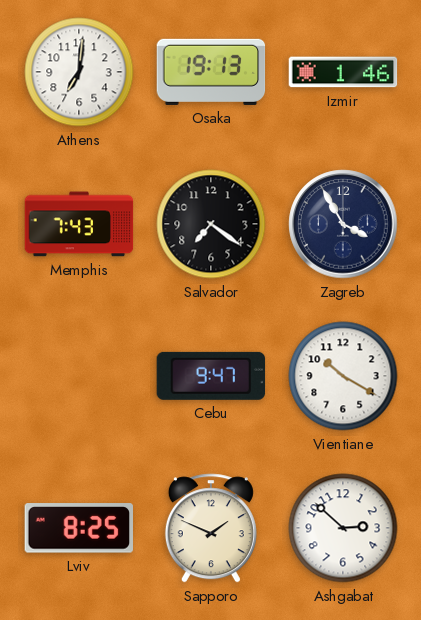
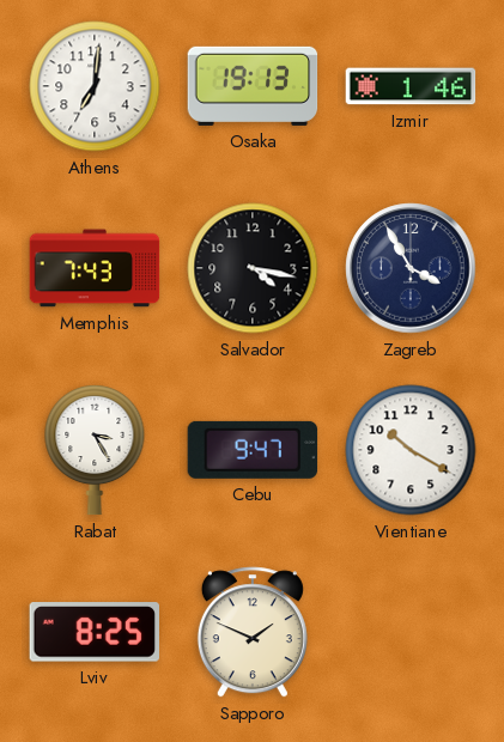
Salvador: 7:21 -> 4:17
Rabat: none -> 3:25
Ashgabat: 2:52 -> none
